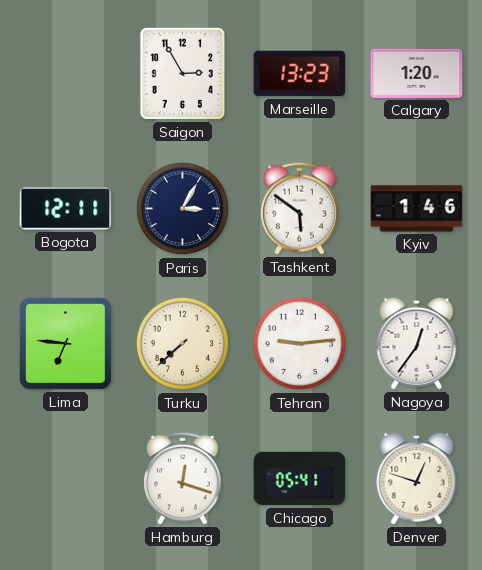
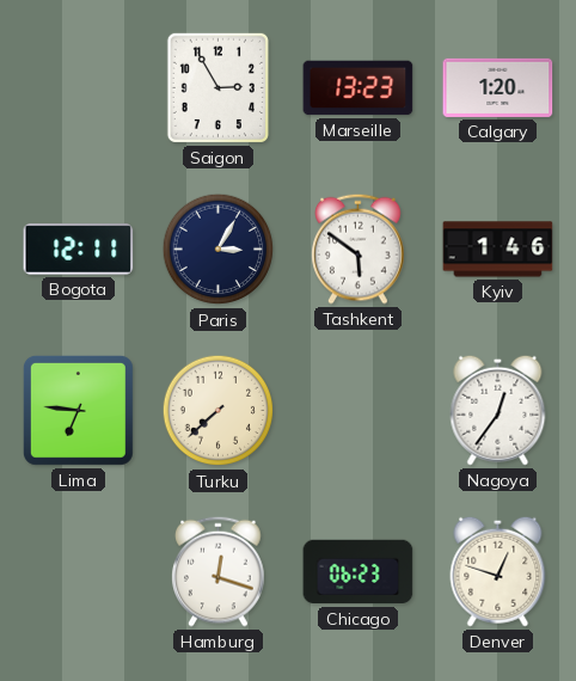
Tehran: 9:14 -> none
Chicago: 05:41 -> 06:23
